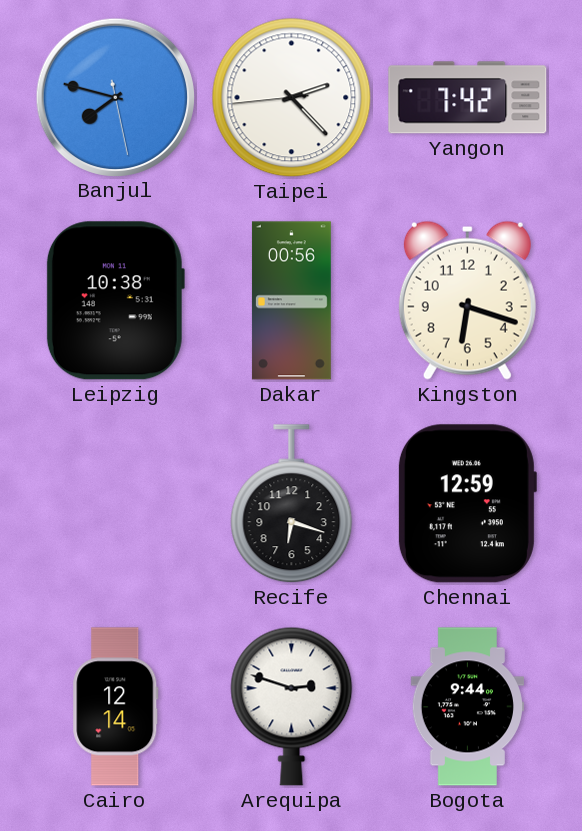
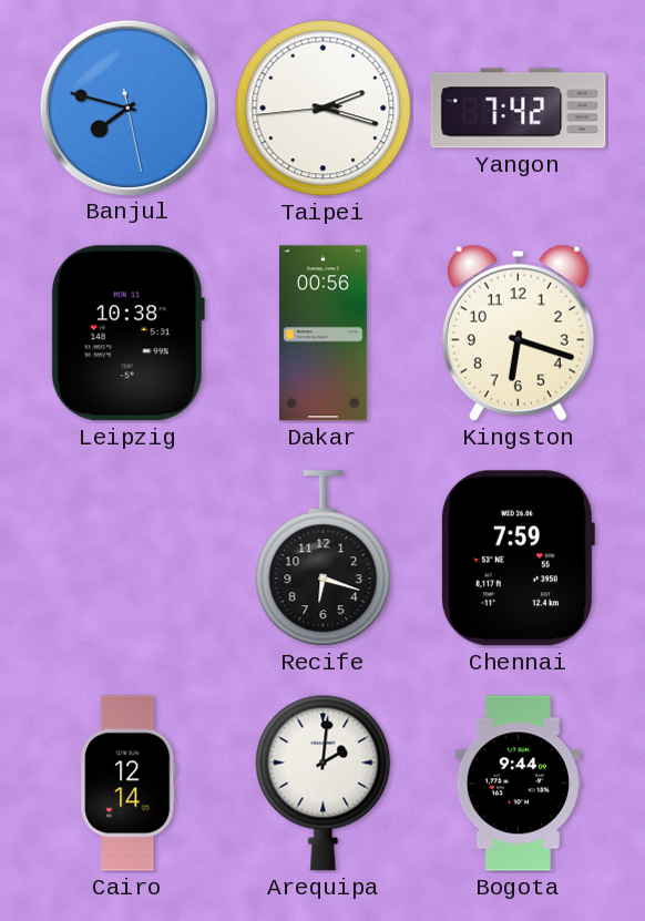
Taipei: 2:22 -> 2:17
Chennai: 12:59 -> 7:59
Arequipa: 2:48 -> 2:01
